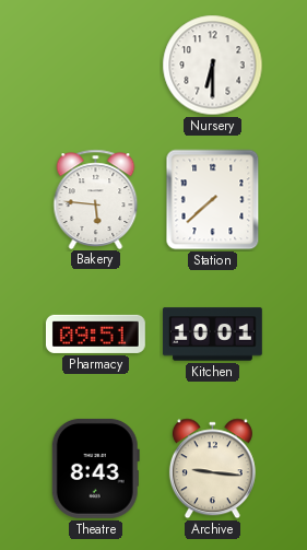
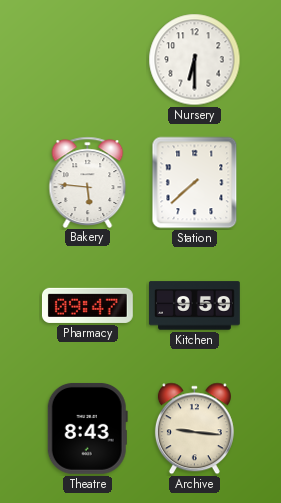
Pharmacy: 09:51 -> 09:47
Kitchen: 10:01 -> 9:59
